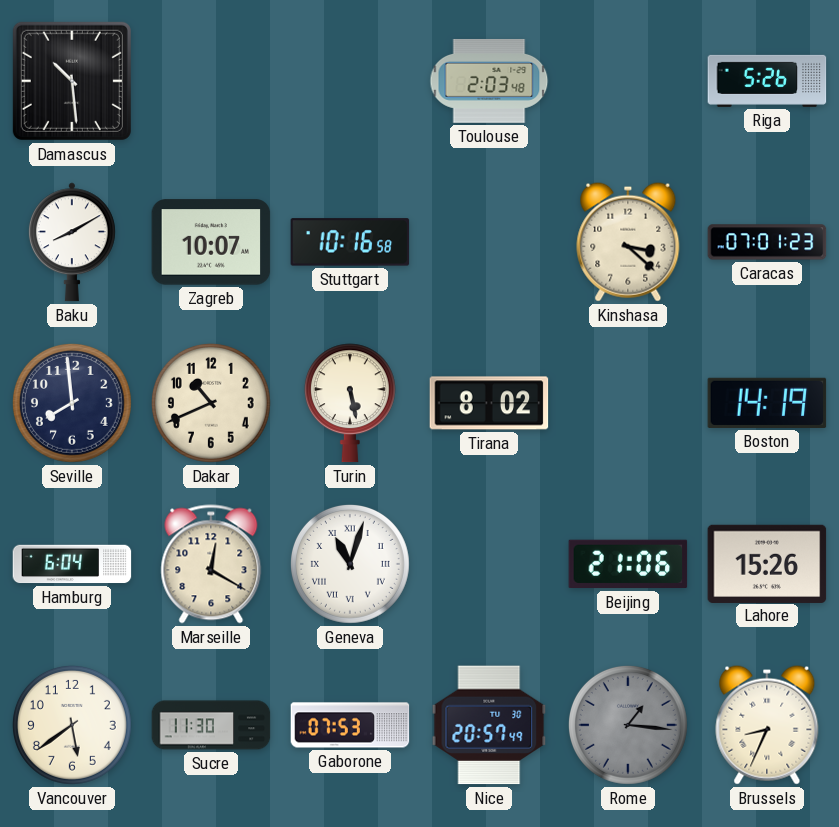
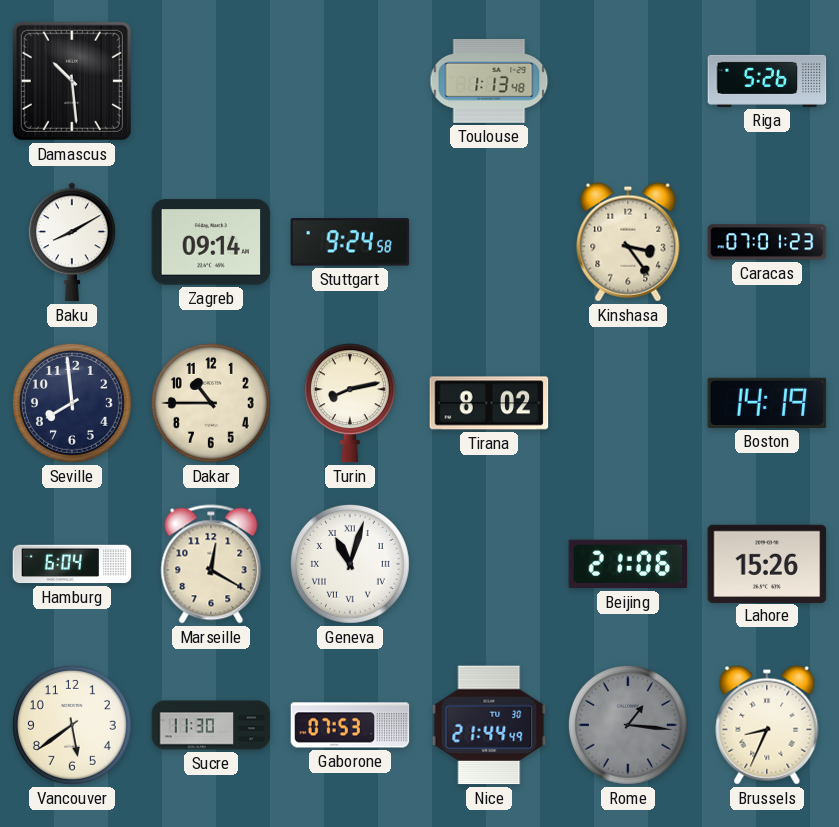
Toulouse: 2:03 -> 1:13
Zagreb: 10:07 -> 09:14
Stuttgart: 10:16 -> 9:24
Kinshasa: 3:22 -> 3:24
Dakar: 10:41 -> 10:45
Turin: 5:28 -> 8:13
Nice: 20:57 -> 21:44
